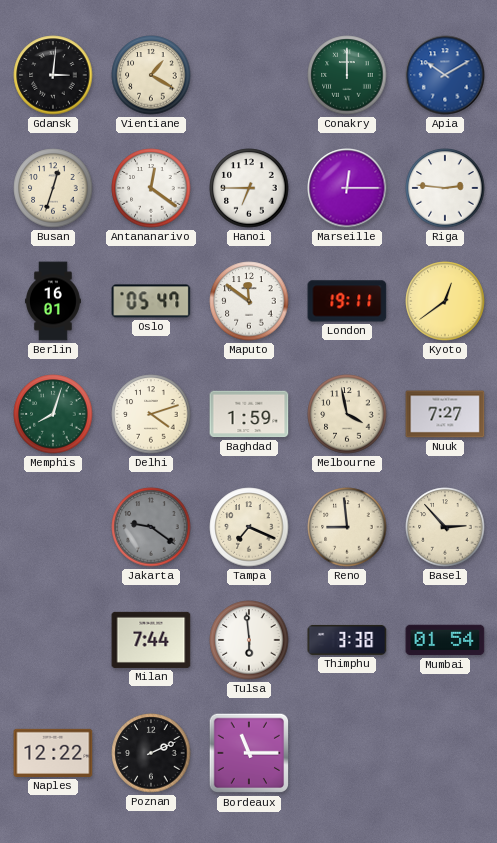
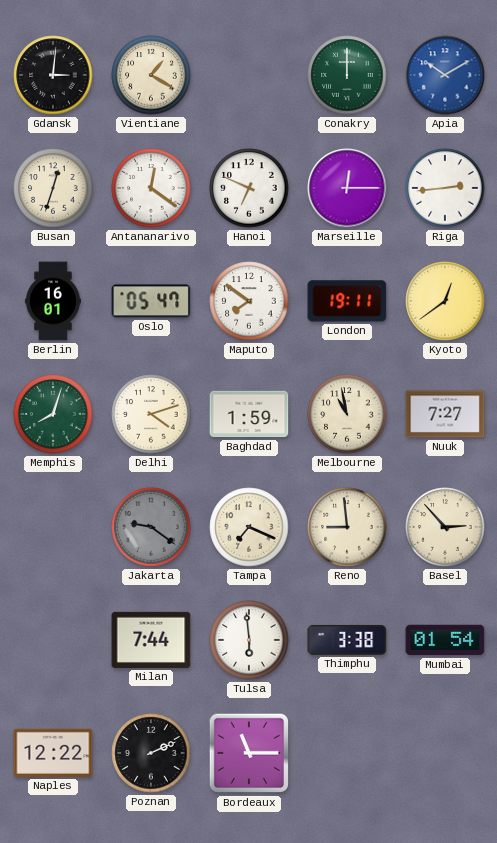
Hanoi: 6:45 -> 6:49
Riga: 2:46 -> 2:44
Maputo: 11:51 -> 7:51
Melbourne: 3:58 -> 10:58
